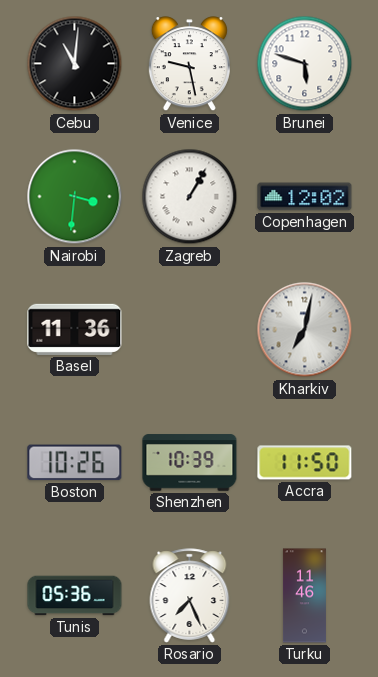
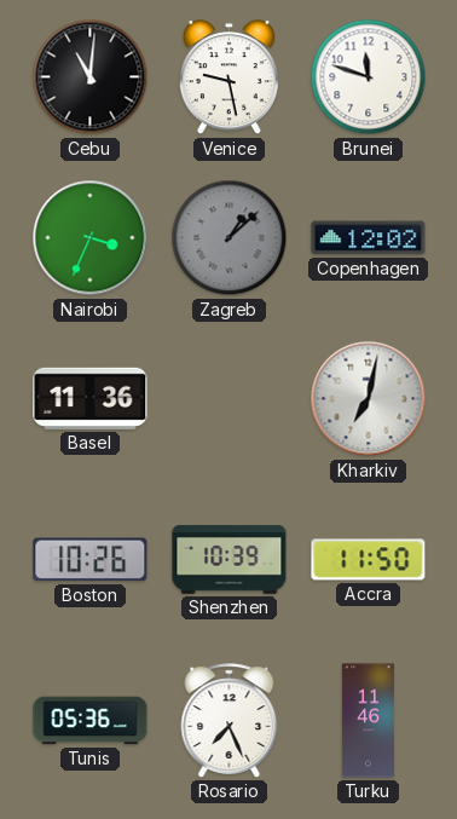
Brunei: 5:48 -> 11:48
Nairobi: 3:31 -> 3:34
Zagreb: 1:05 -> 1:08
Zagreb dial: white -> grey
